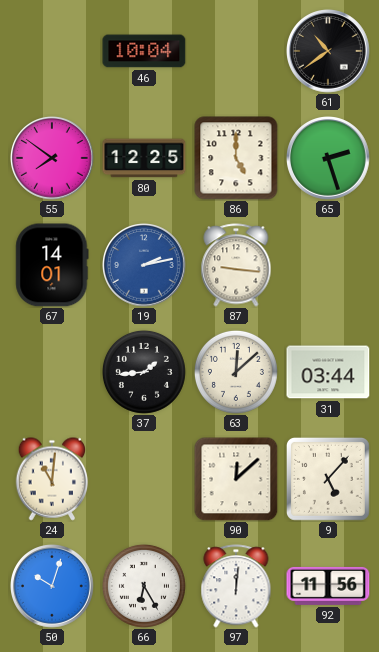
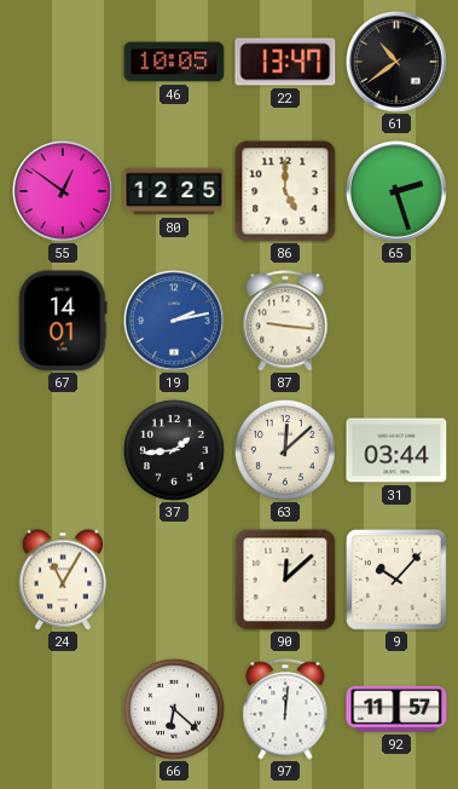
46: 10:04 -> 10:05
22: none -> 13:47
55: 7:51 -> 12:51
24: 11:01 -> 11:05
9: 5:07 -> 10:07
50: 10:03 -> none
66: 6:25 -> 6:22
92: 11:56 -> 11:57
